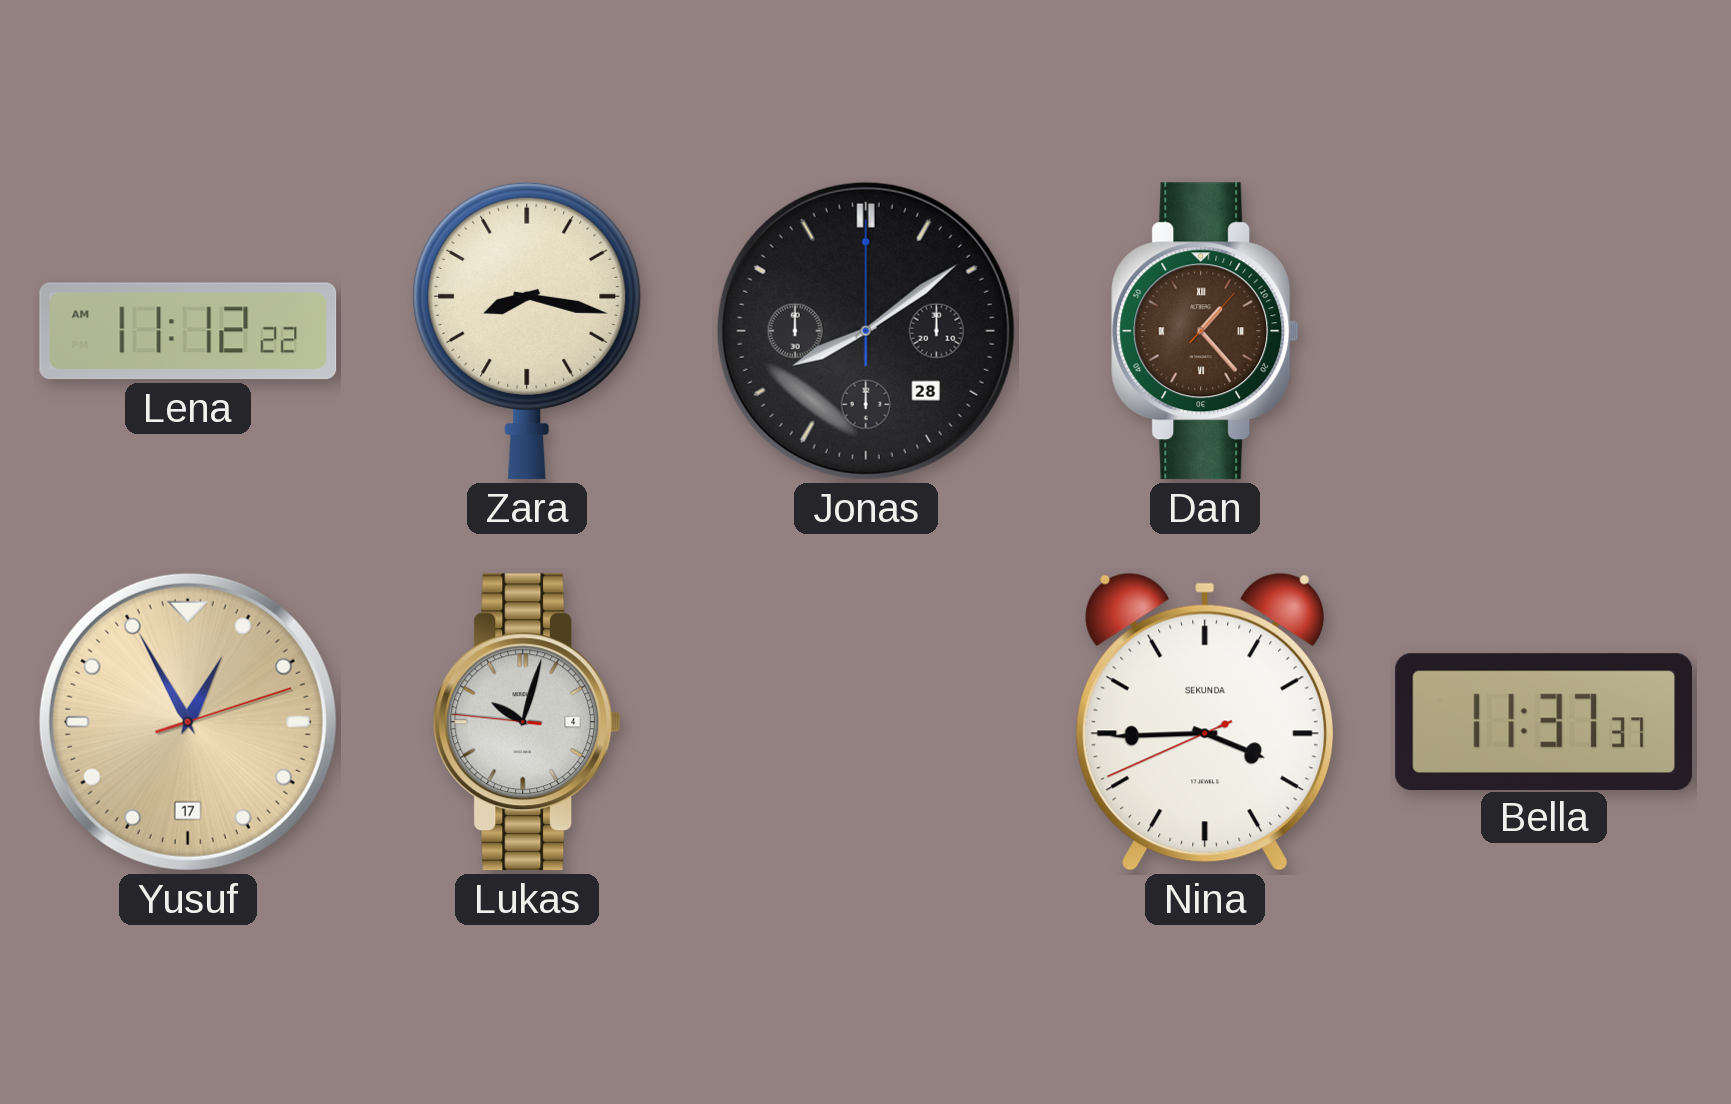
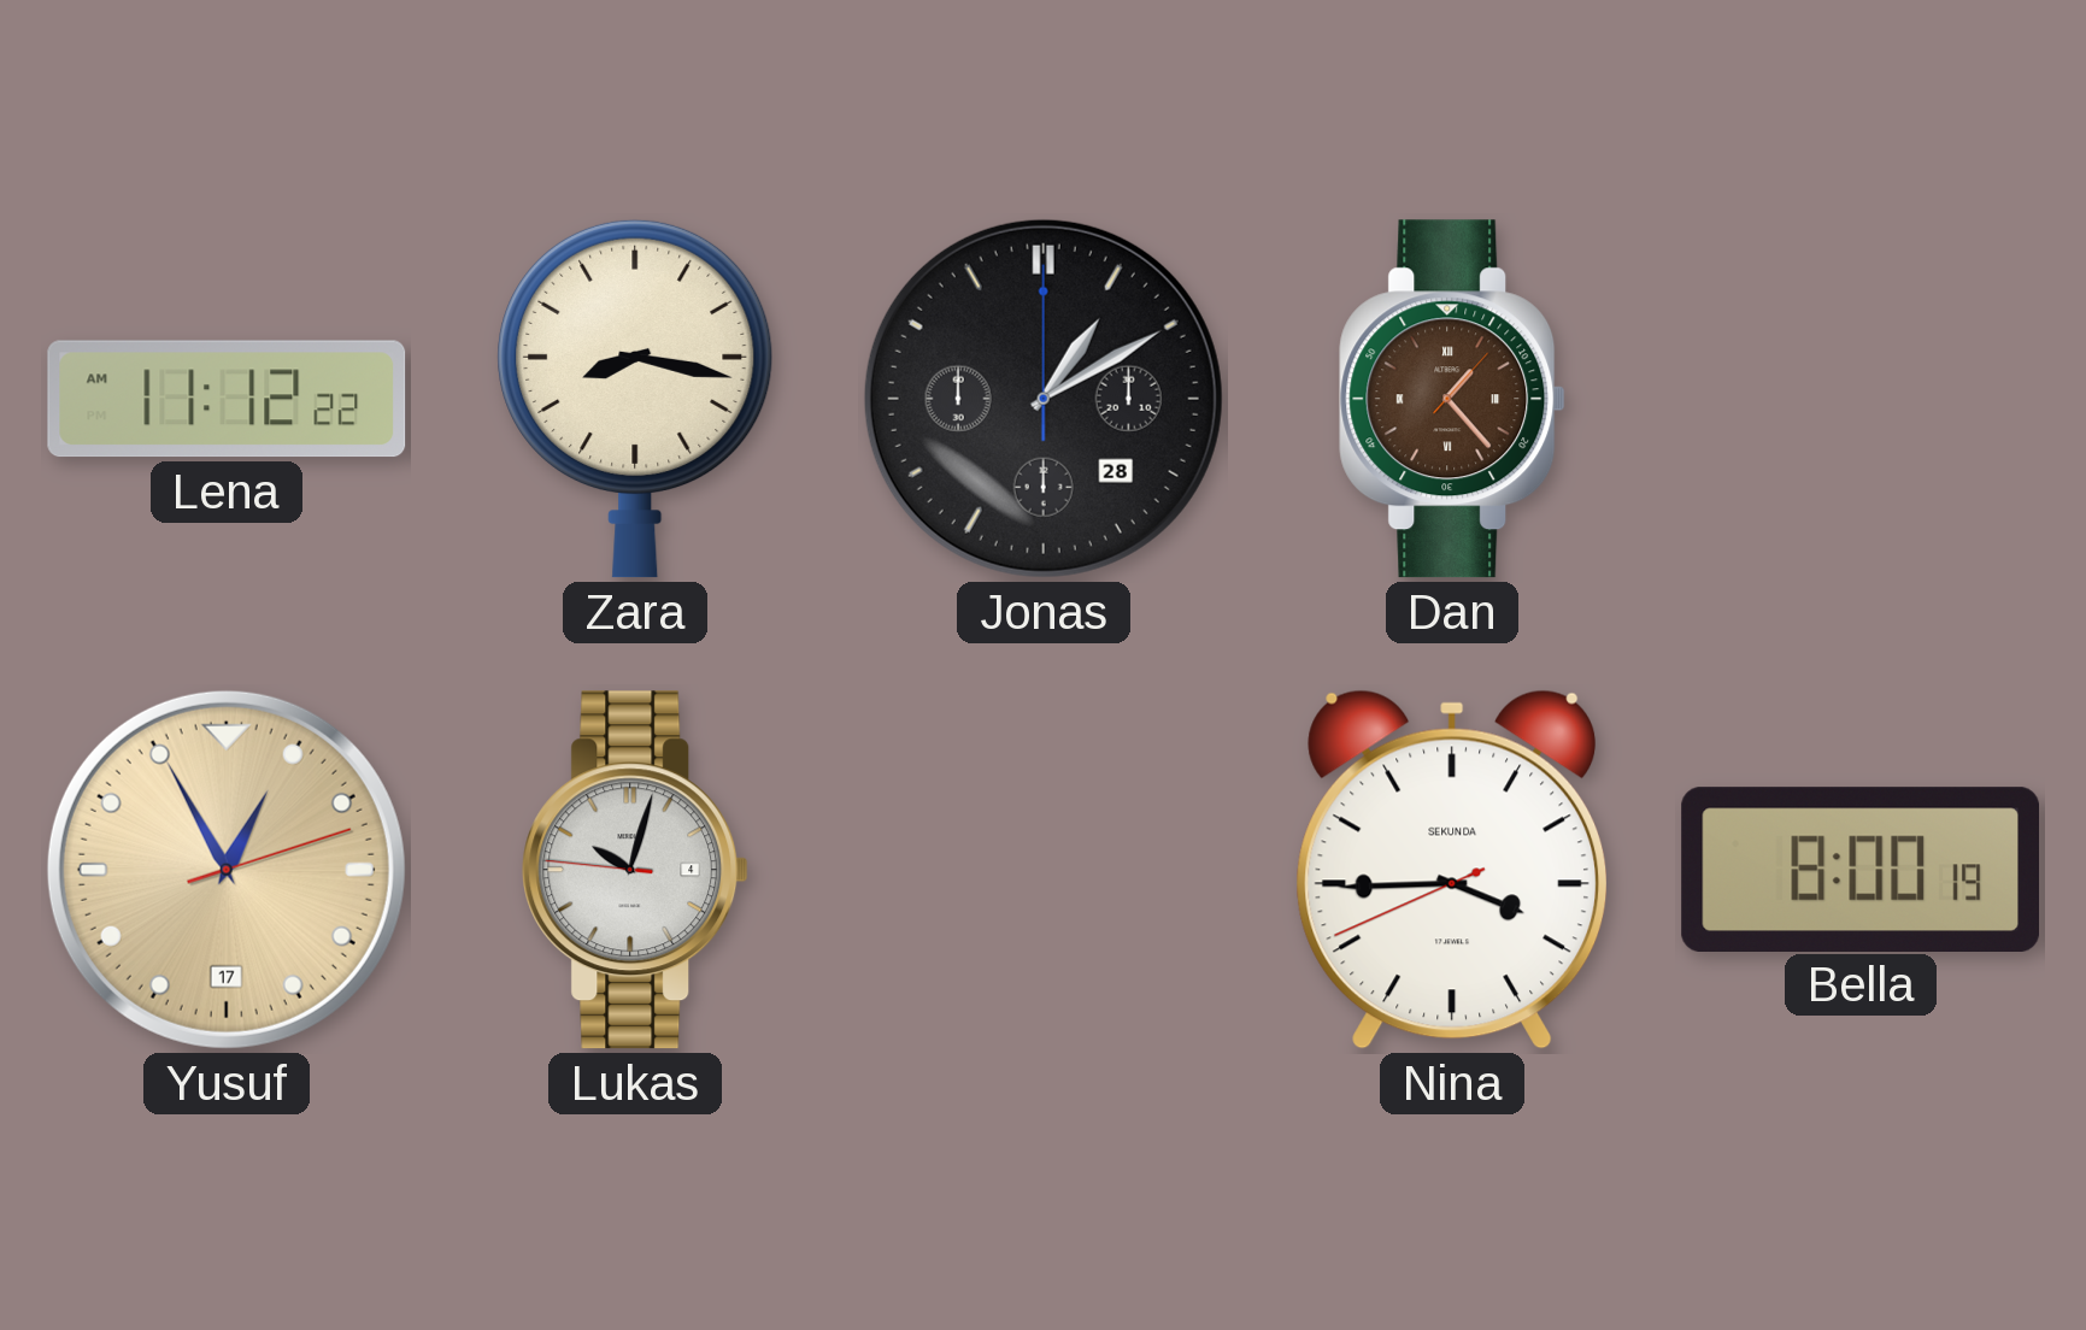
Jonas: 8:09 -> 1:10
Bella: 11:37 -> 8:00
